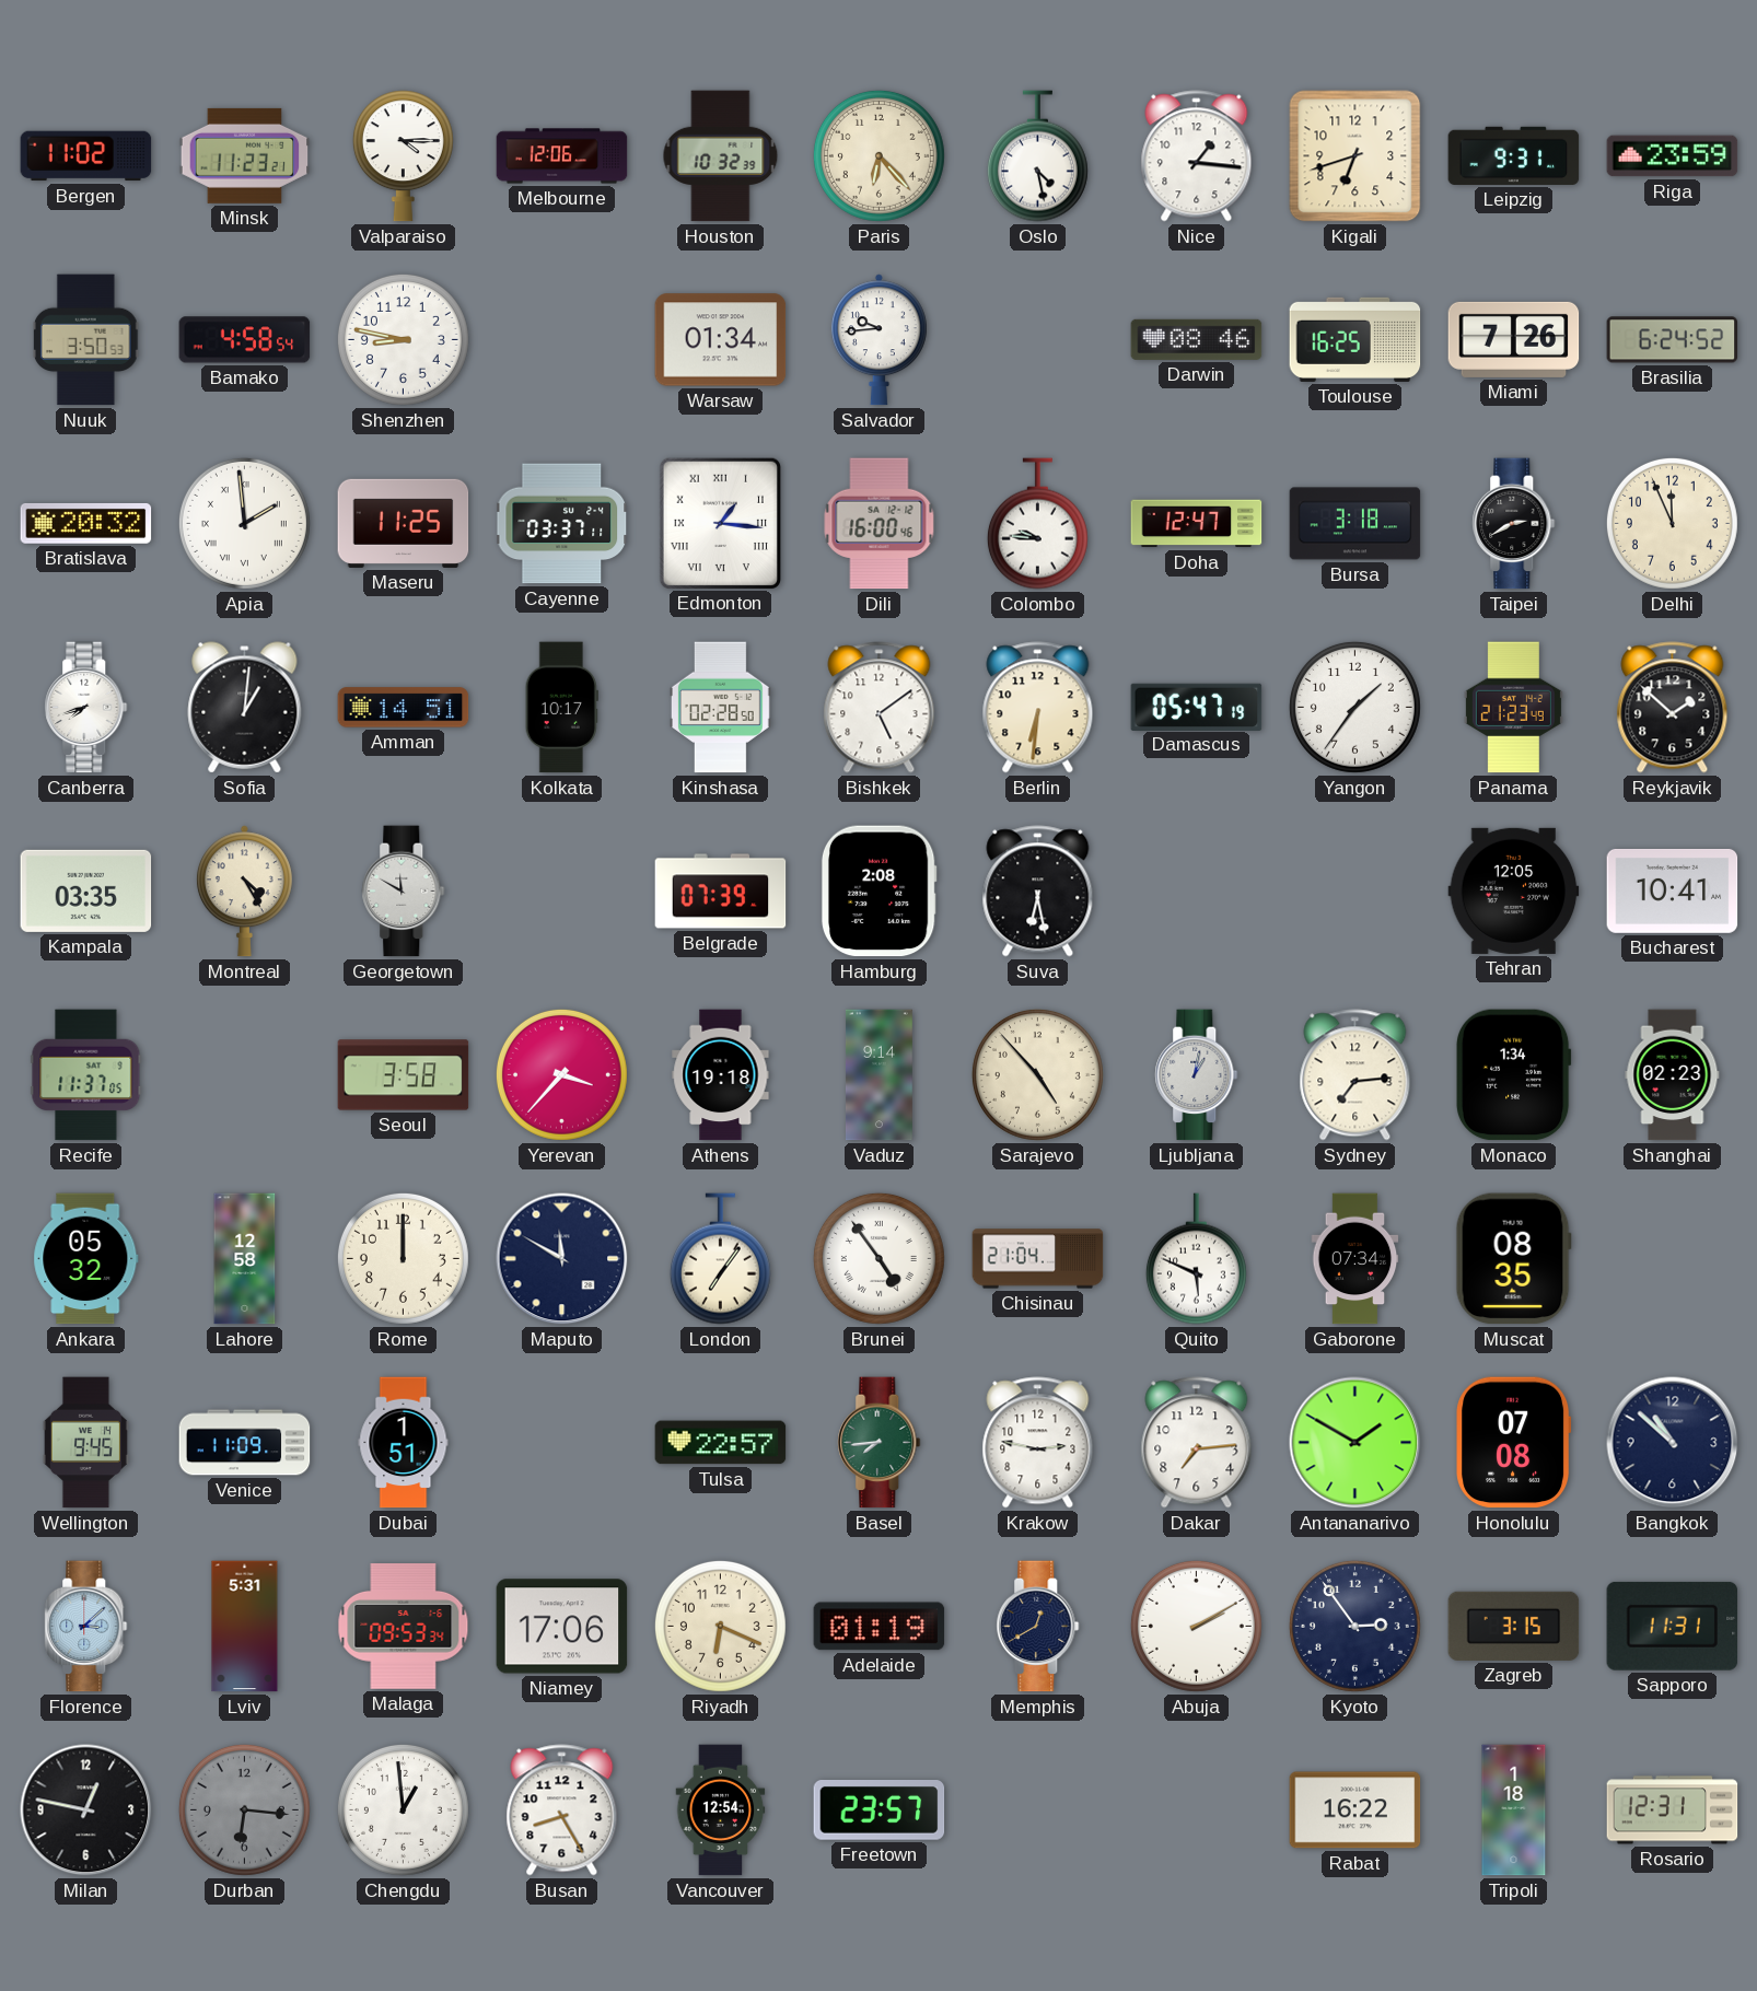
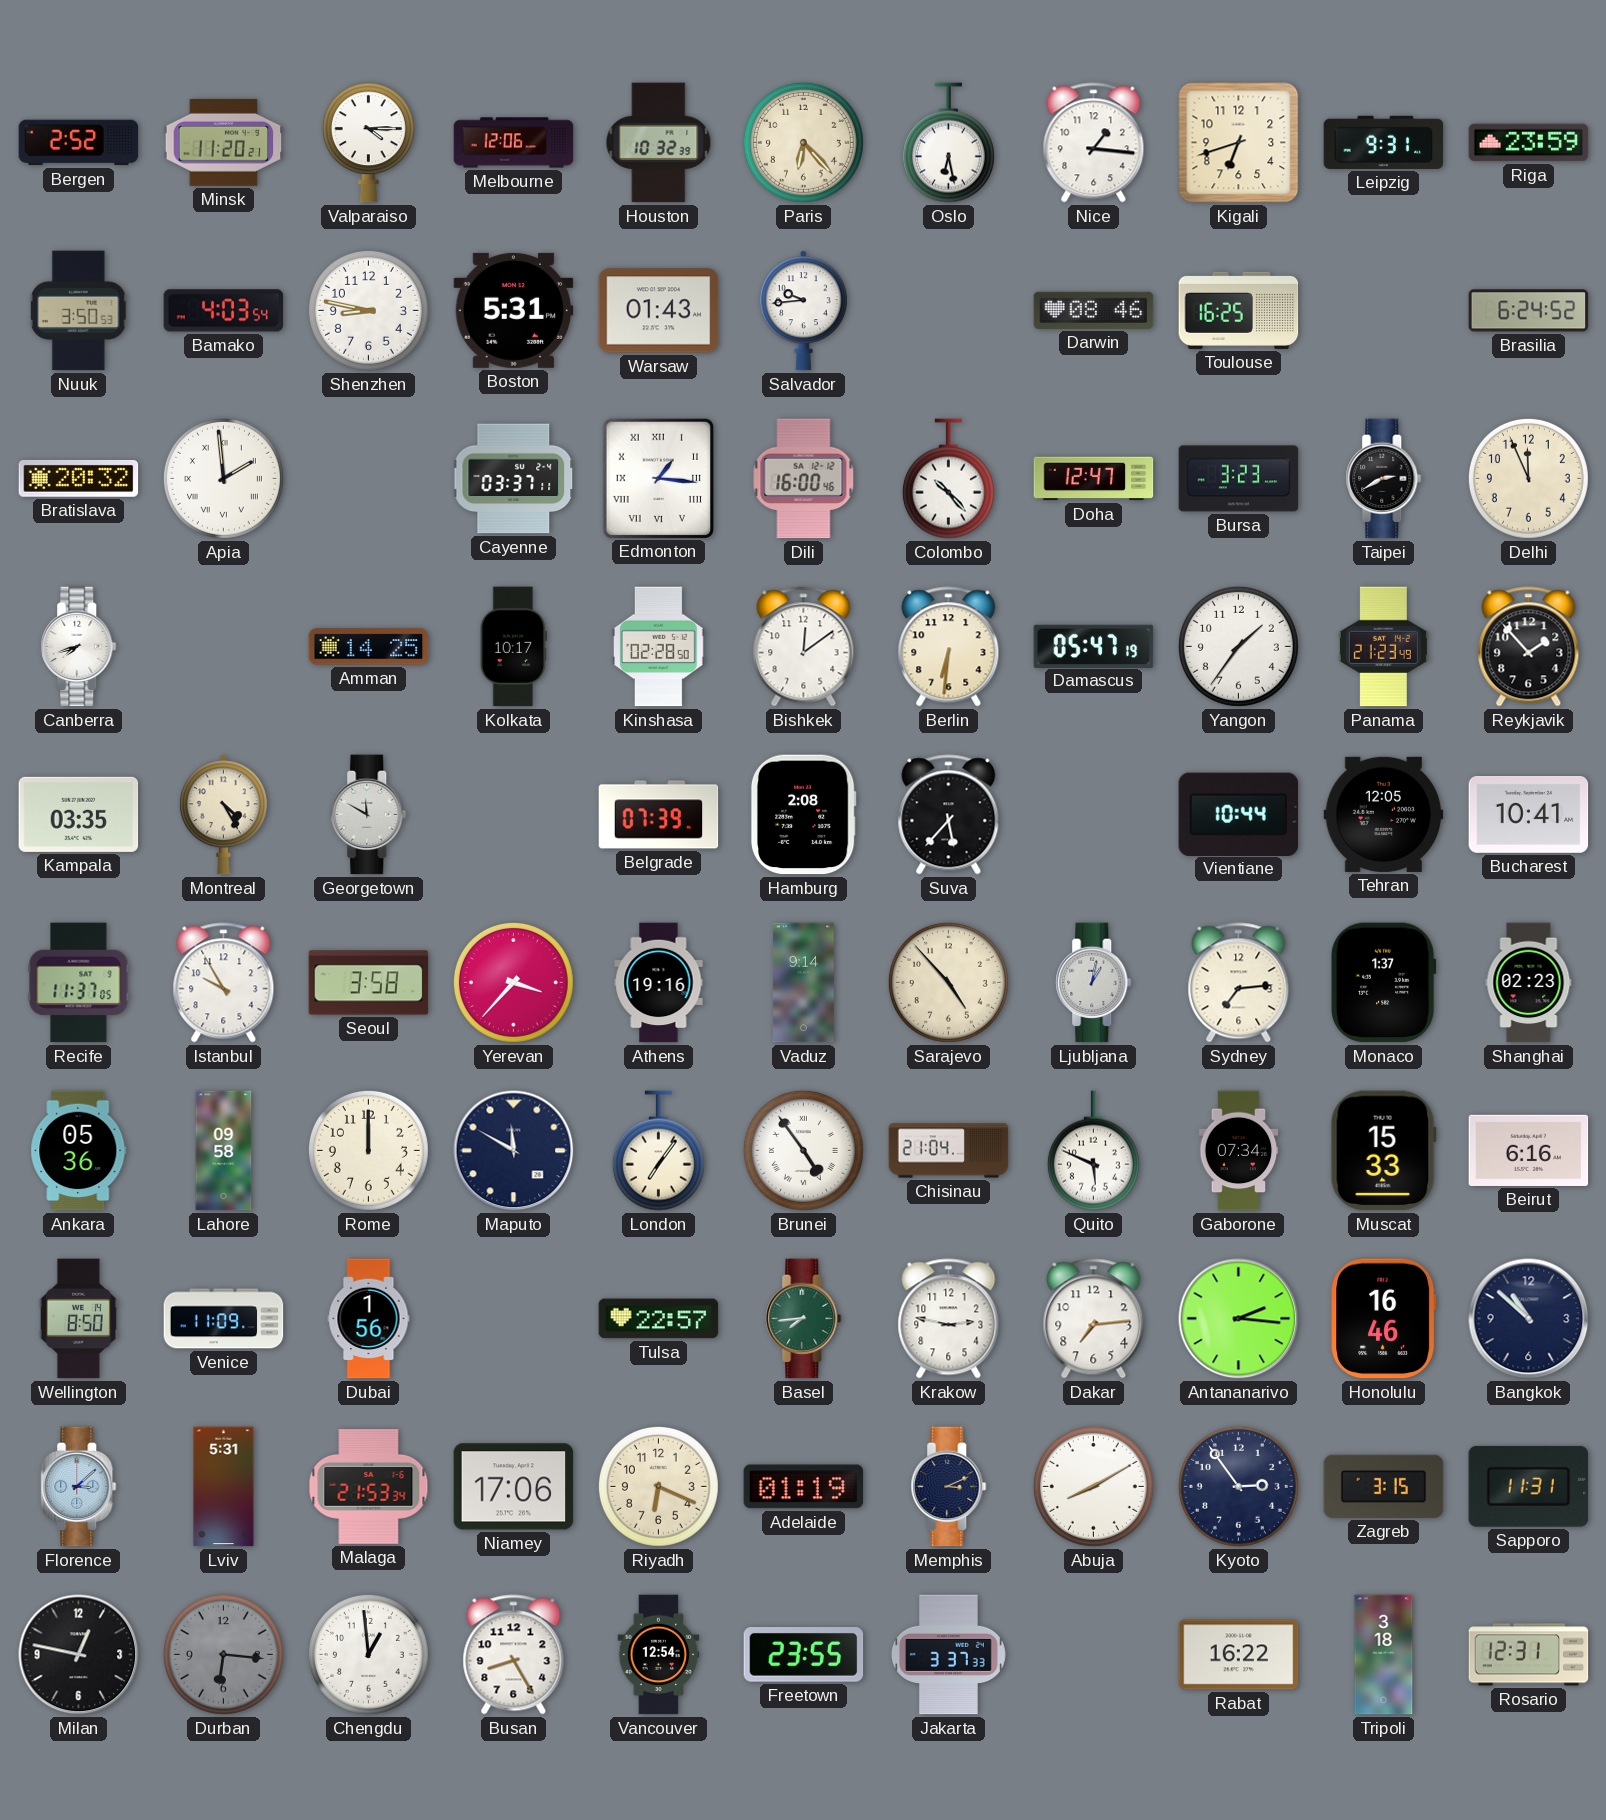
Bergen: 11:02 -> 2:52
Minsk: 11:23 -> 11:20
Oslo: 4:28 -> 6:28
Bamako: 4:58 -> 4:03
Boston: none -> 5:31
Warsaw: 01:34 -> 01:43
Miami: 7:26 -> none
Maseru: 11:25 -> none
Colombo: 9:46 -> 10:23
Bursa: 3:18 -> 3:23
Sofia: 1:01 -> none
Amman: 14:51 -> 14:25
Bishkek: 5:09 -> 12:09
Reykjavik: 1:52 -> 1:53
Suva: 6:28 -> 5:37
Vientiane: none -> 10:44
Istanbul: none -> 9:55
Athens: 19:18 -> 19:16
Monaco: 1:34 -> 1:37
Ankara: 05:32 -> 05:36
Lahore: 12:58 -> 09:58
Muscat: 08:35 -> 15:33
Beirut: none -> 6:16
Wellington: 9:45 -> 8:50
Dubai: 1:51 -> 1:56
Antananarivo: 1:50 -> 2:16
Honolulu: 07:08 -> 16:46
Malaga: 09:53 -> 21:53
Memphis: 12:40 -> 3:11
Abuja: 2:10 -> 8:10
Freetown: 23:57 -> 23:55
Jakarta: none -> 3:37
Tripoli: 1:18 -> 3:18
